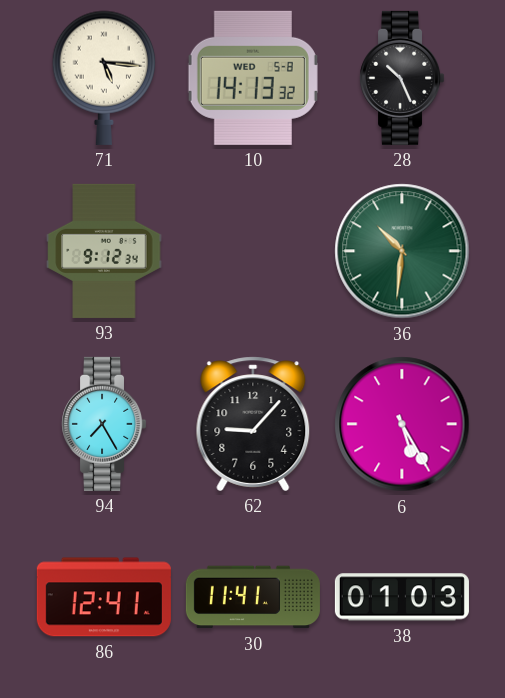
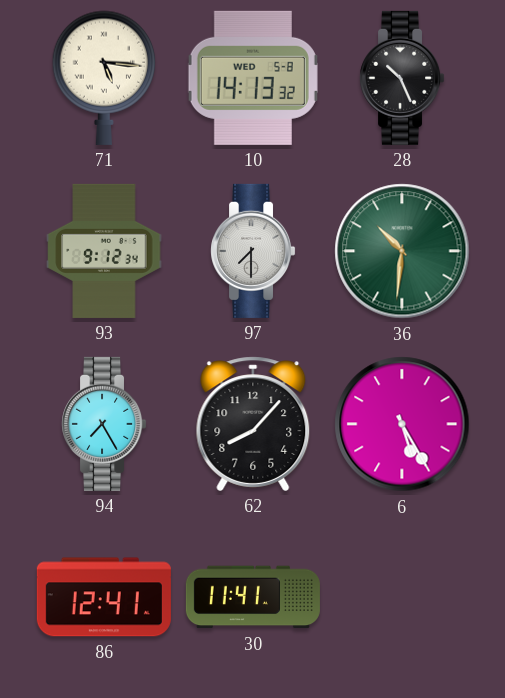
97: none -> 7:30
62: 9:07 -> 8:07
38: 01:03 -> none
